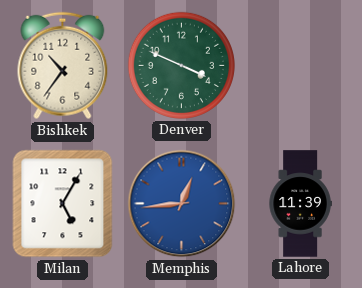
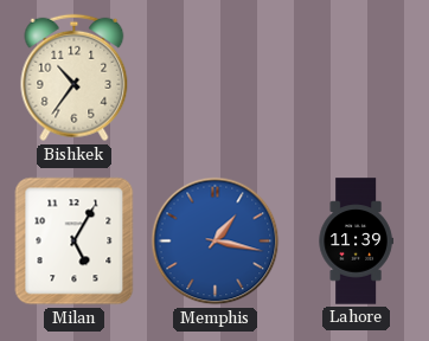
Denver: 3:49 -> none
Memphis: 12:44 -> 1:17
